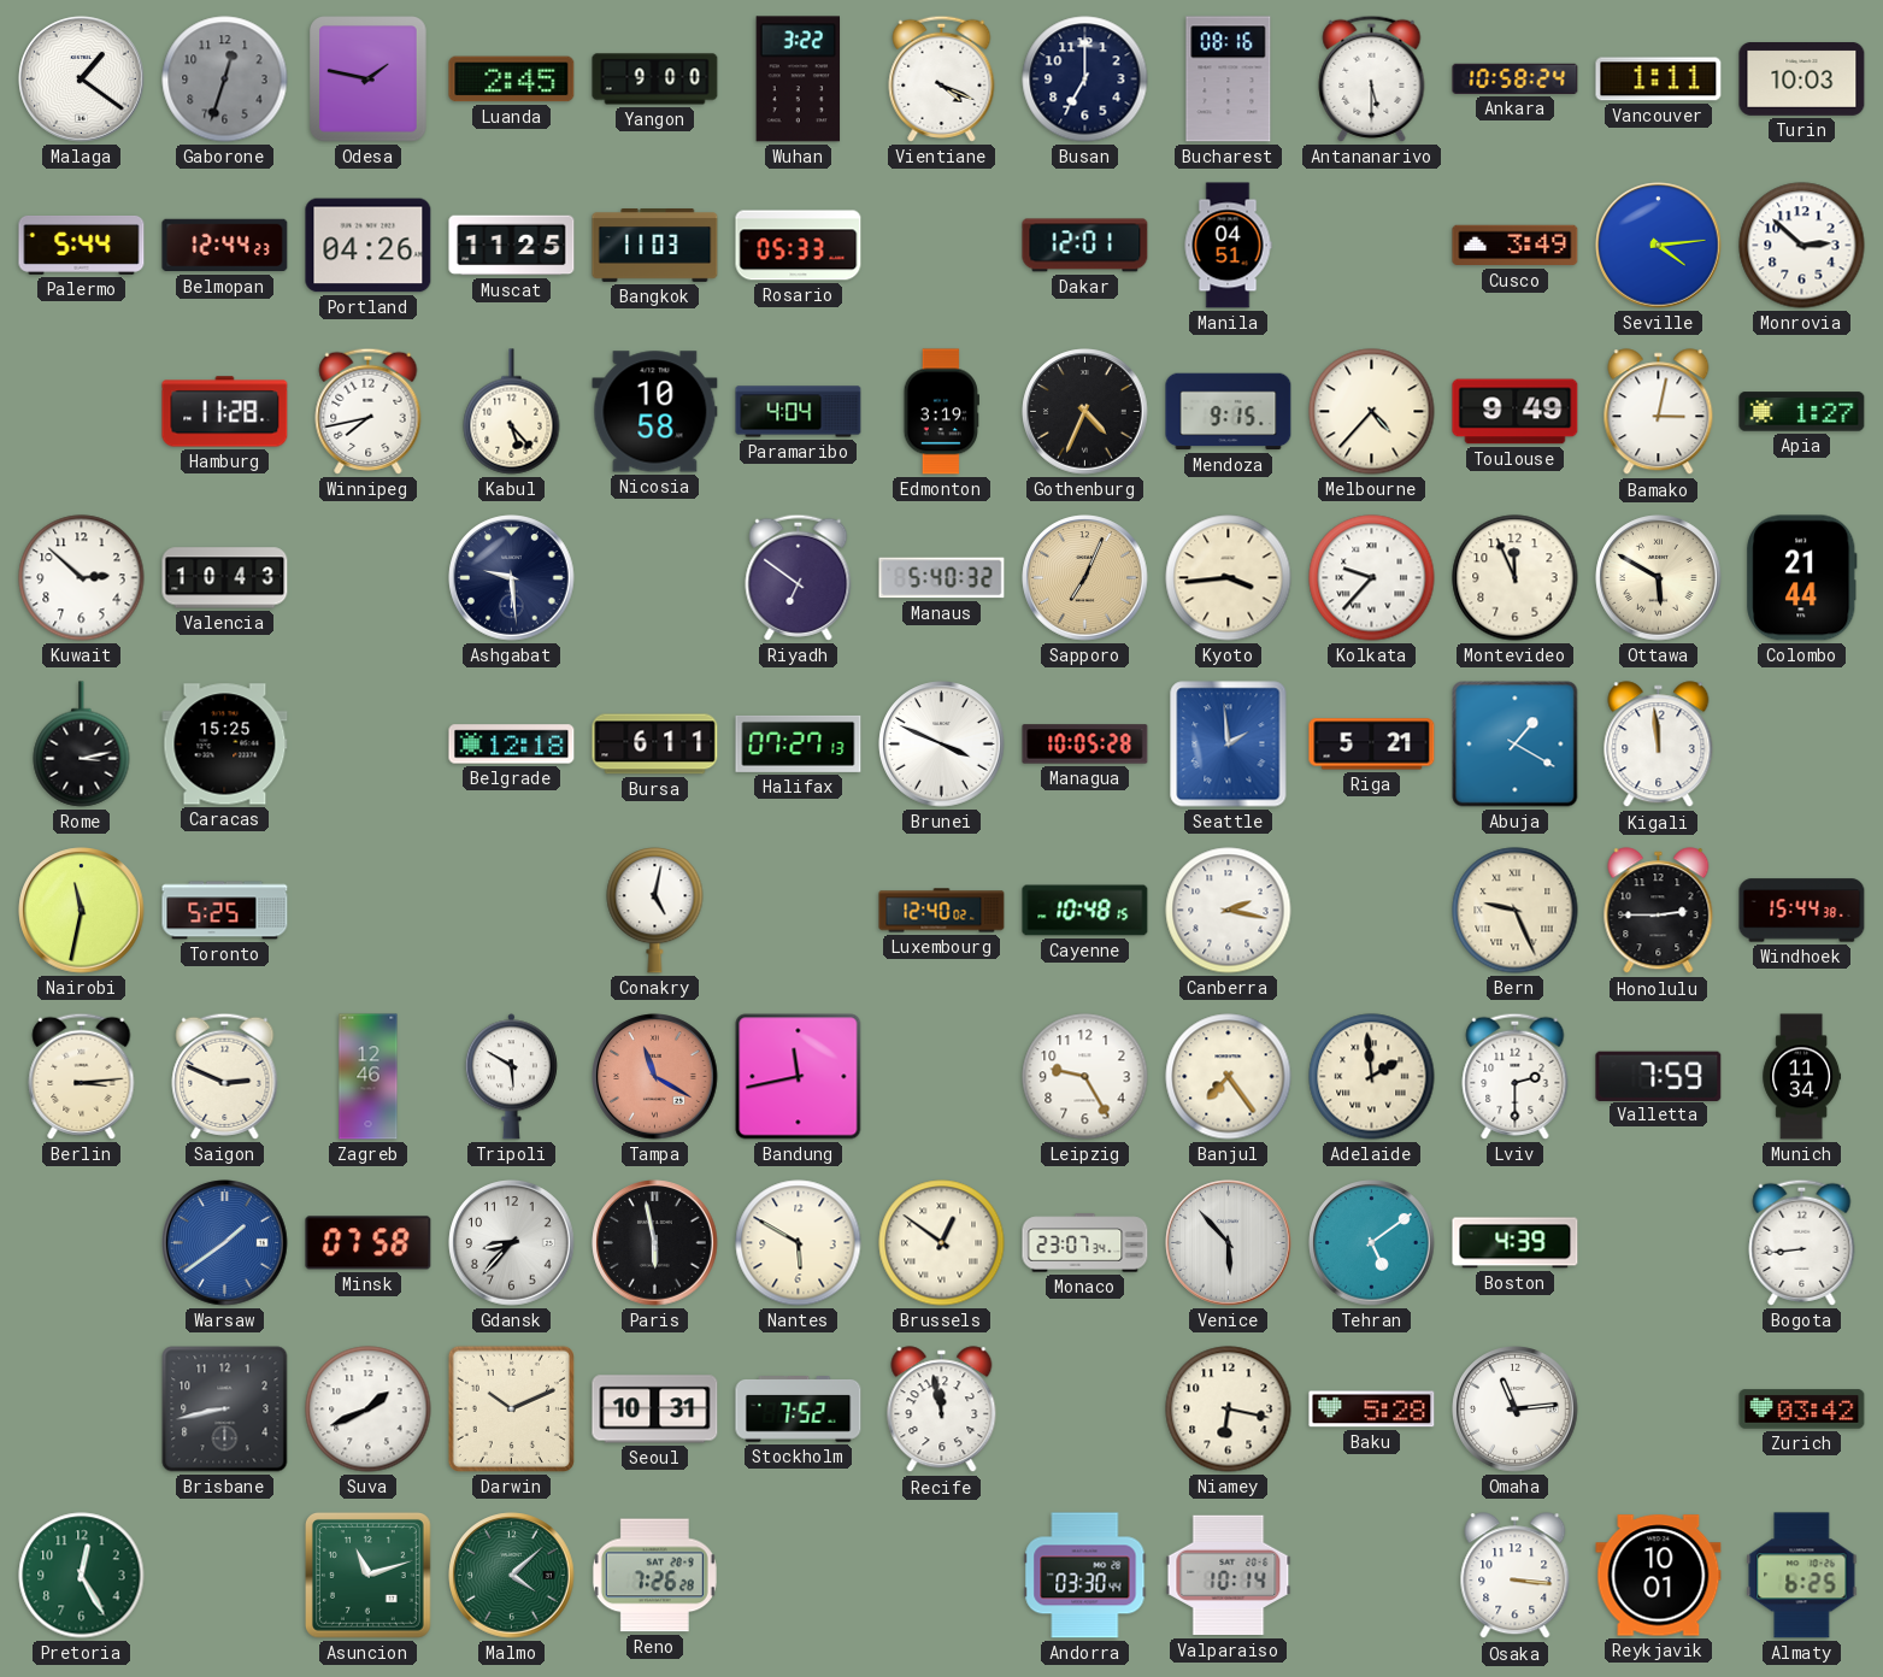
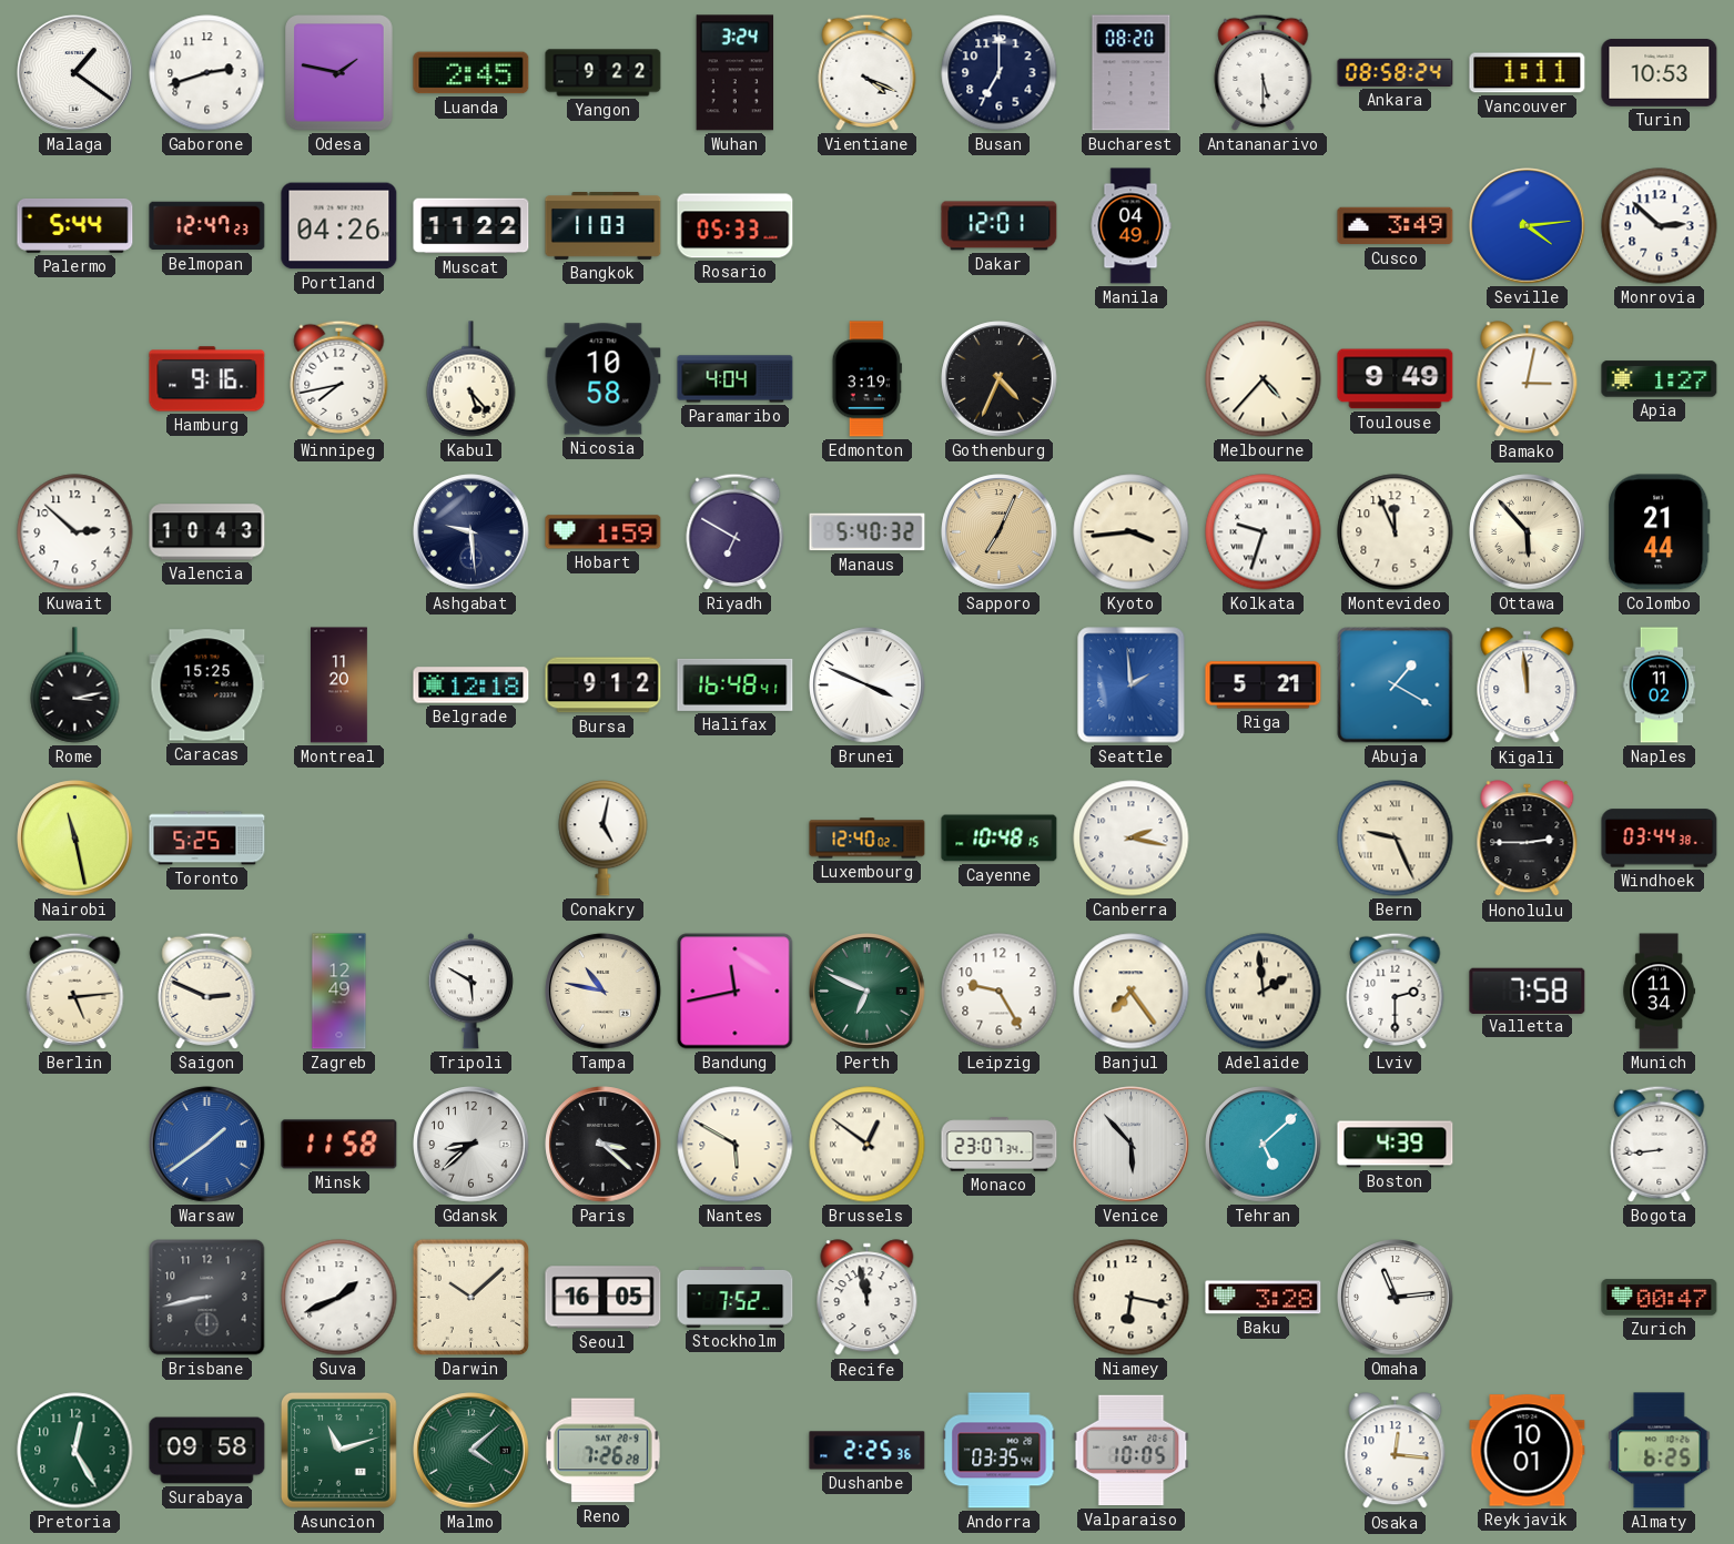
Gaborone: 12:33 -> 2:42
Gaborone dial: grey -> white
Yangon: 9:00 -> 9:22
Wuhan: 3:22 -> 3:24
Bucharest: 08:16 -> 08:20
Ankara: 10:58 -> 08:58
Turin: 10:03 -> 10:53
Belmopan: 12:44 -> 12:47
Muscat: 11:25 -> 11:22
Manila: 04:51 -> 04:49
Hamburg: 11:28 -> 9:16
Mendoza: 9:15 -> none
Hobart: none -> 1:59
Riyadh: 6:51 -> 6:50
Kolkata: 9:37 -> 9:33
Ottawa: 5:50 -> 5:53
Montreal: none -> 11:20
Bursa: 6:11 -> 9:12
Halifax: 07:27 -> 16:48
Managua: 10:05 -> none
Naples: none -> 11:02
Nairobi: 11:32 -> 11:28
Windhoek: 15:44 -> 03:44
Berlin: 3:14 -> 5:14
Zagreb: 12:46 -> 12:49
Tampa: 11:20 -> 10:47
Tampa dial: salmon -> cream
Perth: none -> 6:49
Valletta: 7:59 -> 7:58
Minsk: 07:58 -> 11:58
Gdansk: 8:37 -> 8:38
Paris: 5:58 -> 3:22
Tehran: 5:09 -> 5:08
Darwin: 10:11 -> 10:08
Seoul: 10:31 -> 16:05
Baku: 5:28 -> 3:28
Zurich: 03:42 -> 00:47
Surabaya: none -> 09:58
Dushanbe: none -> 2:25
Andorra: 03:30 -> 03:35
Valparaiso: 10:14 -> 10:05
Osaka: 3:16 -> 12:16
